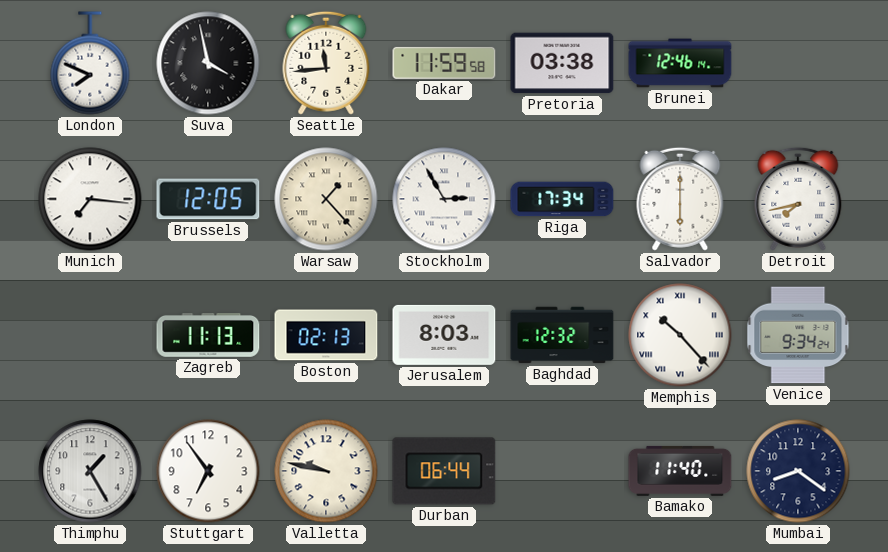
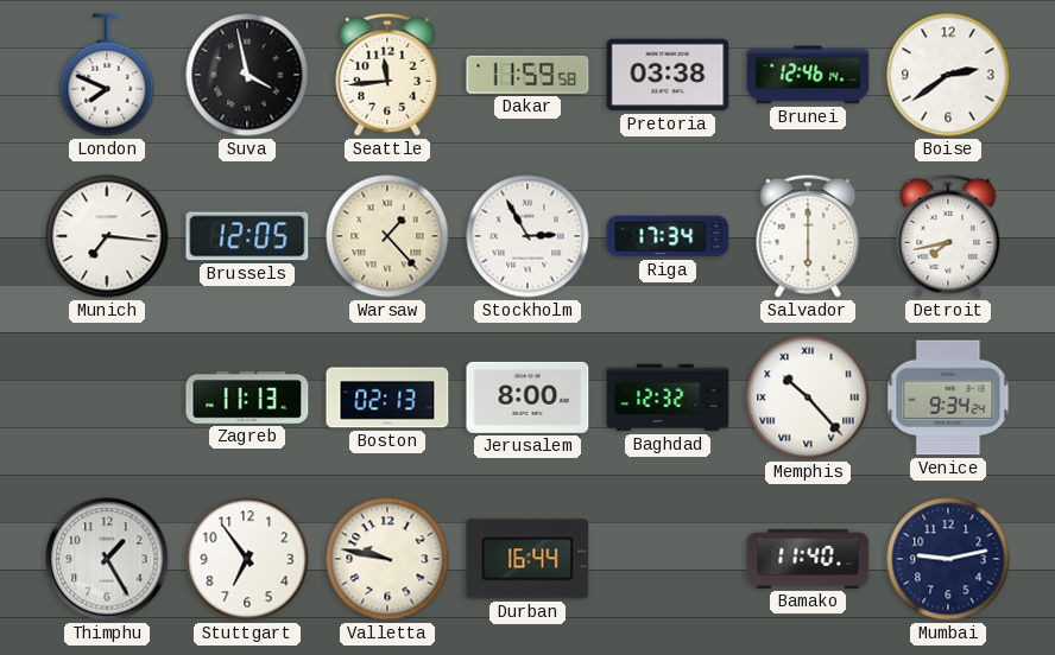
Boise: none -> 2:39
Jerusalem: 8:03 -> 8:00
Durban: 06:44 -> 16:44
Mumbai: 8:21 -> 9:13
